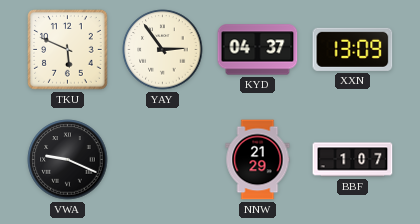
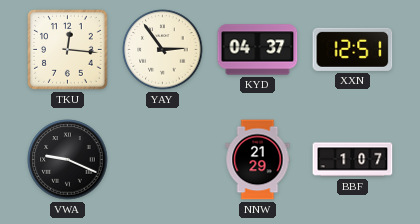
TKU: 5:49 -> 12:16
XXN: 13:09 -> 12:51
